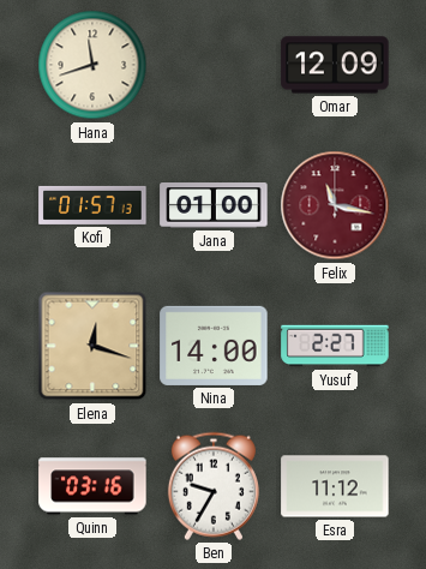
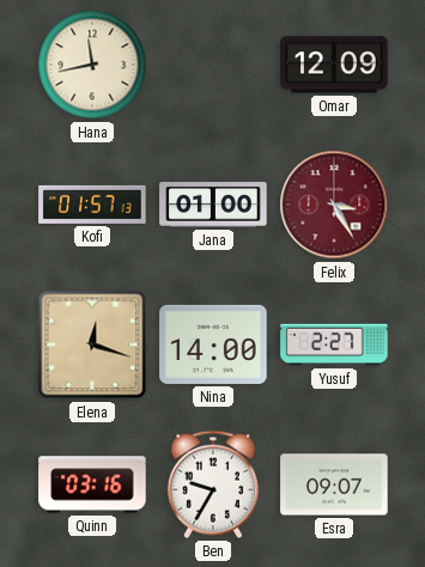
Hana: 11:42 -> 11:43
Felix: 11:17 -> 3:25
Esra: 11:12 -> 09:07
